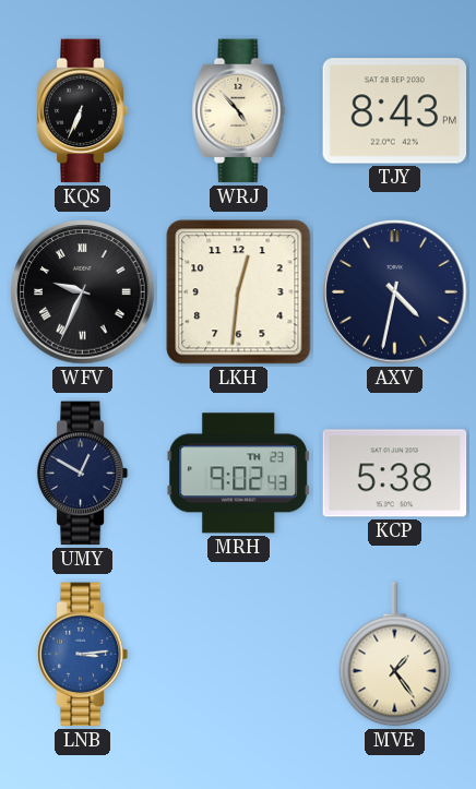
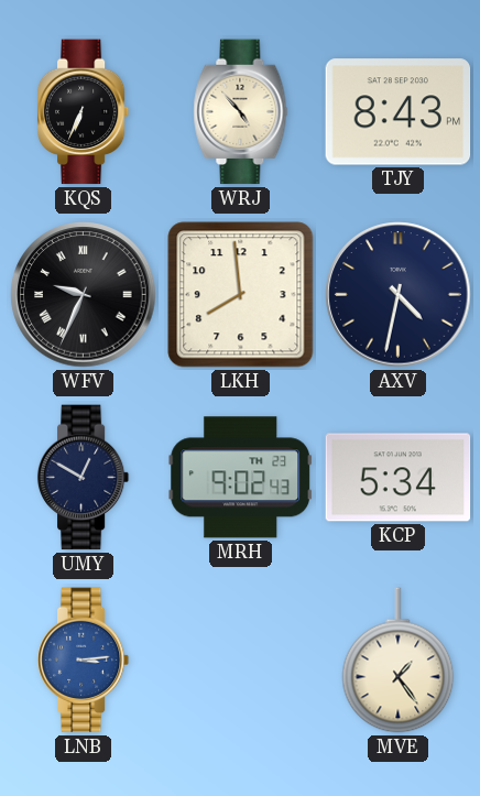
LKH: 12:31 -> 7:59
KCP: 5:38 -> 5:34
